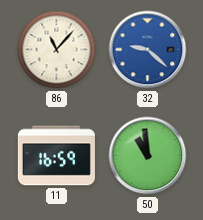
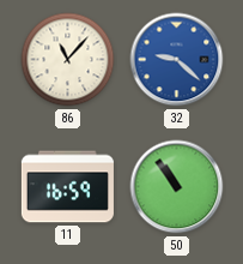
50: 10:59 -> 10:54
